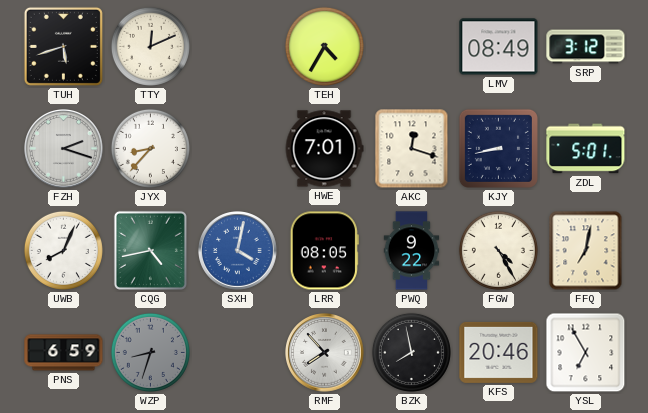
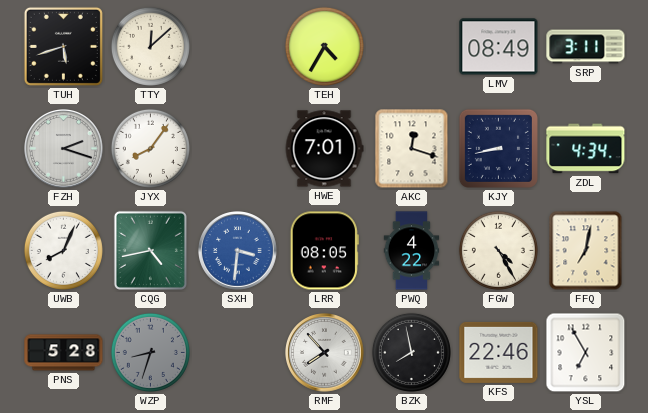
TTY: 12:11 -> 12:08
SRP: 3:12 -> 3:11
JYX: 8:37 -> 8:06
ZDL: 5:01 -> 4:34
SXH: 4:02 -> 3:31
PWQ: 9:22 -> 4:22
PNS: 6:59 -> 5:28
KFS: 20:46 -> 22:46
